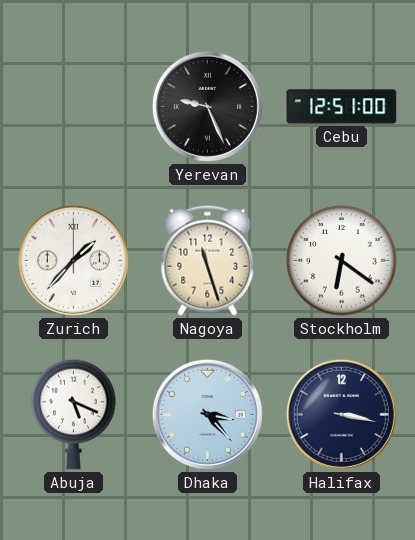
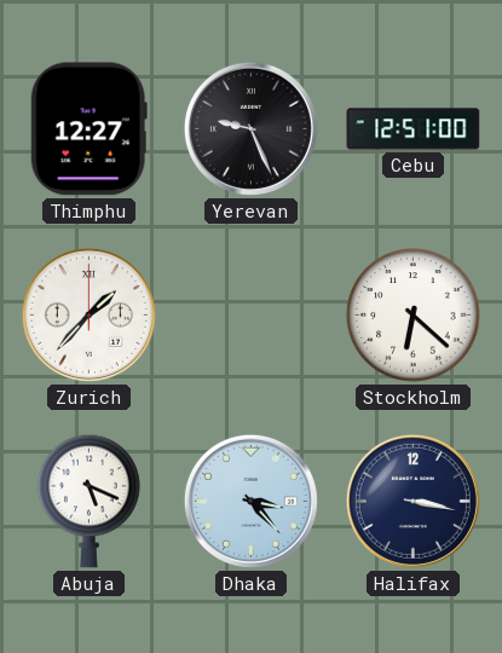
Thimphu: none -> 12:27
Nagoya: 11:27 -> none
Stockholm: 6:21 -> 6:22
